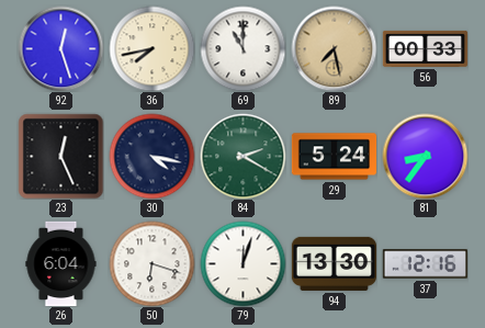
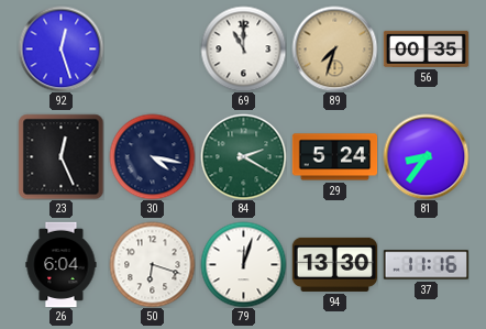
36: 7:43 -> none
89: 7:28 -> 7:33
56: 00:33 -> 00:35
37: 12:16 -> 11:16
